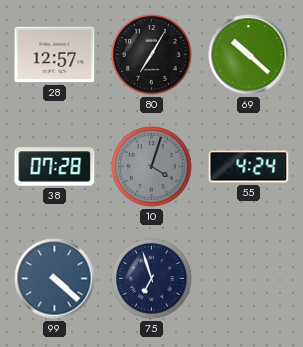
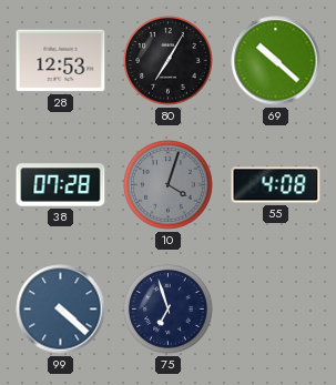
28: 12:57 -> 12:53
55: 4:24 -> 4:08
